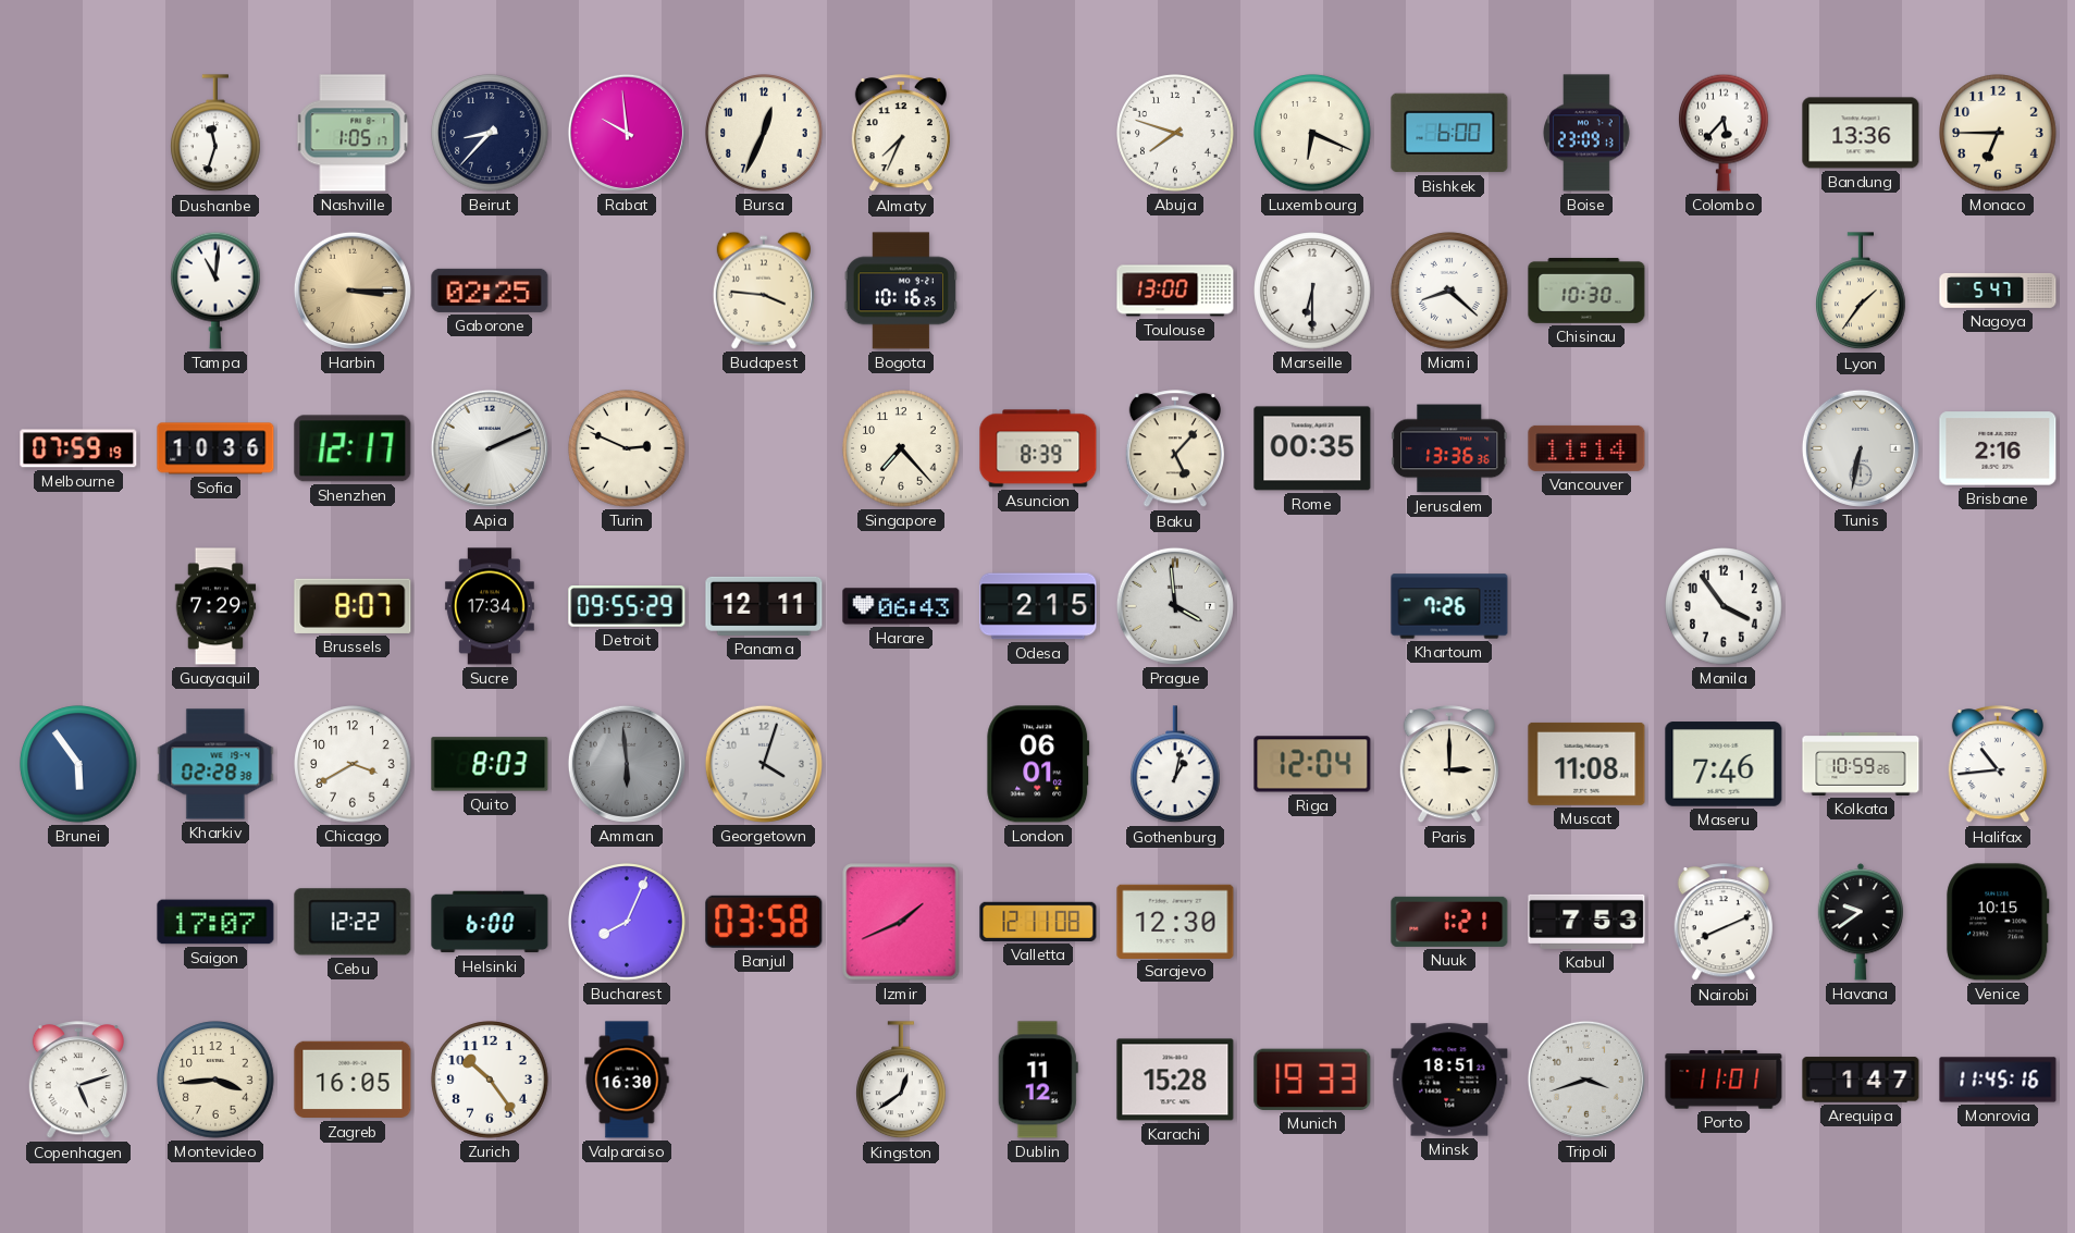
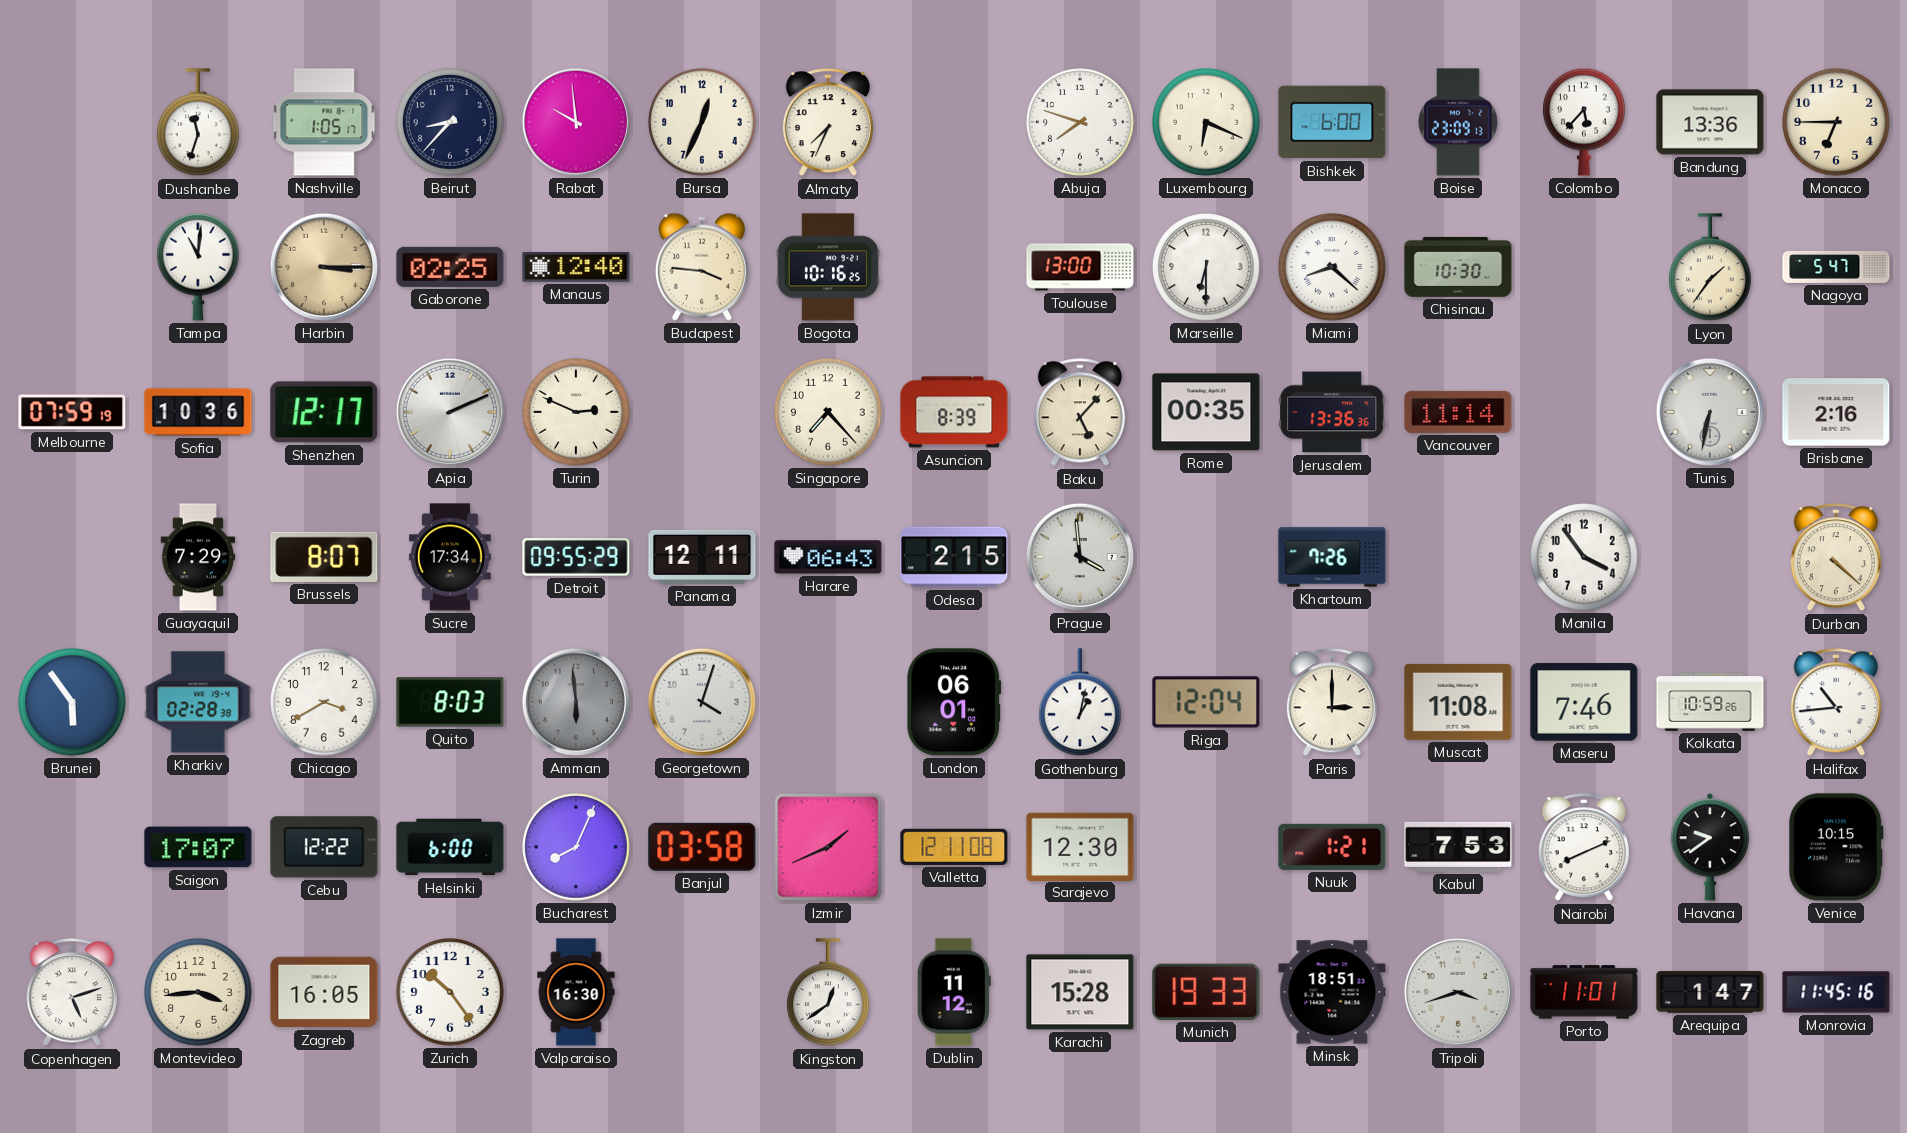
Manaus: none -> 12:40
Durban: none -> 4:22
